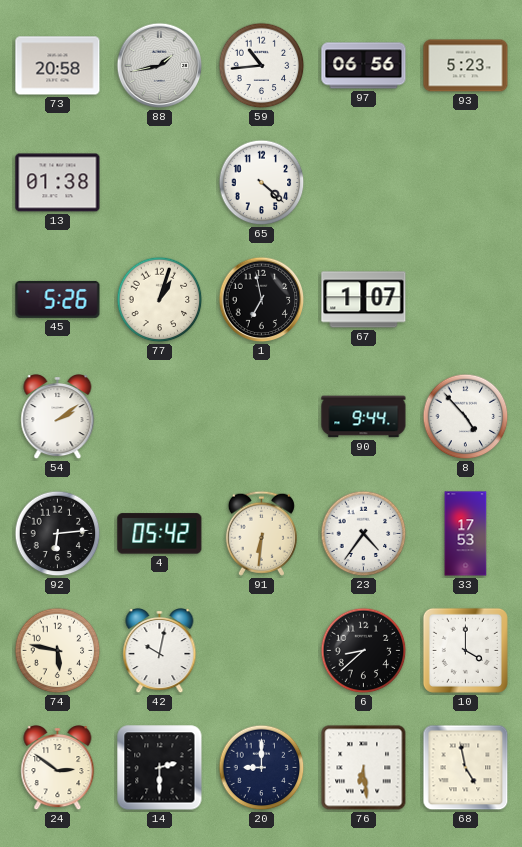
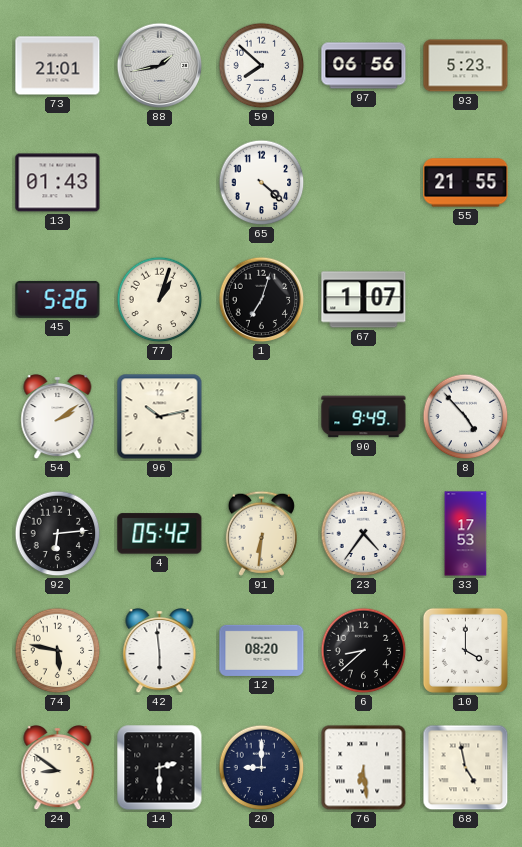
73: 20:58 -> 21:01
59: 10:44 -> 7:52
13: 01:38 -> 01:43
55: none -> 21:55
1: 6:58 -> 7:03
96: none -> 10:13
90: 9:44 -> 9:49
42: 10:02 -> 5:59
12: none -> 08:20
24: 2:51 -> 8:51
